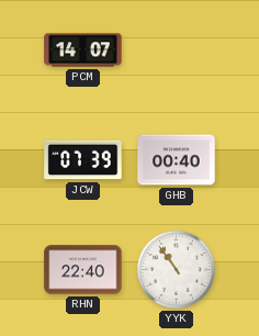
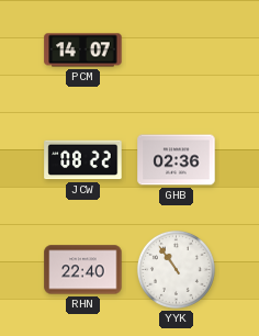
JCW: 07:39 -> 08:22
GHB: 00:40 -> 02:36
